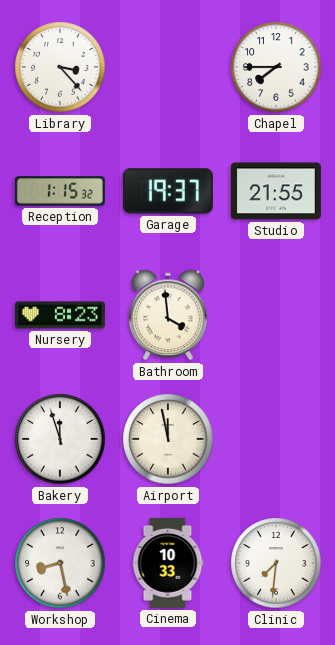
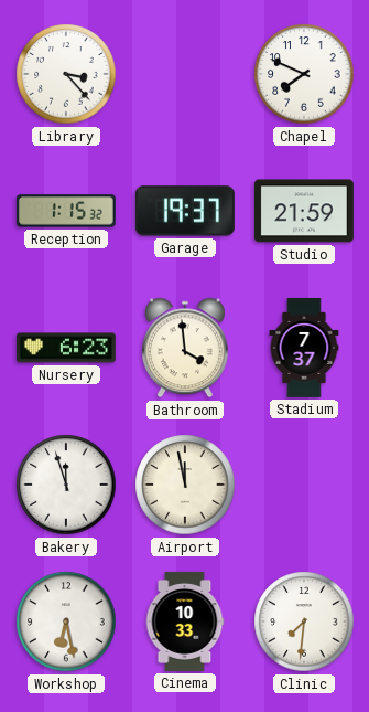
Chapel: 7:45 -> 7:49
Studio: 21:55 -> 21:59
Nursery: 8:23 -> 6:23
Stadium: none -> 7:37
Workshop: 8:28 -> 6:28
